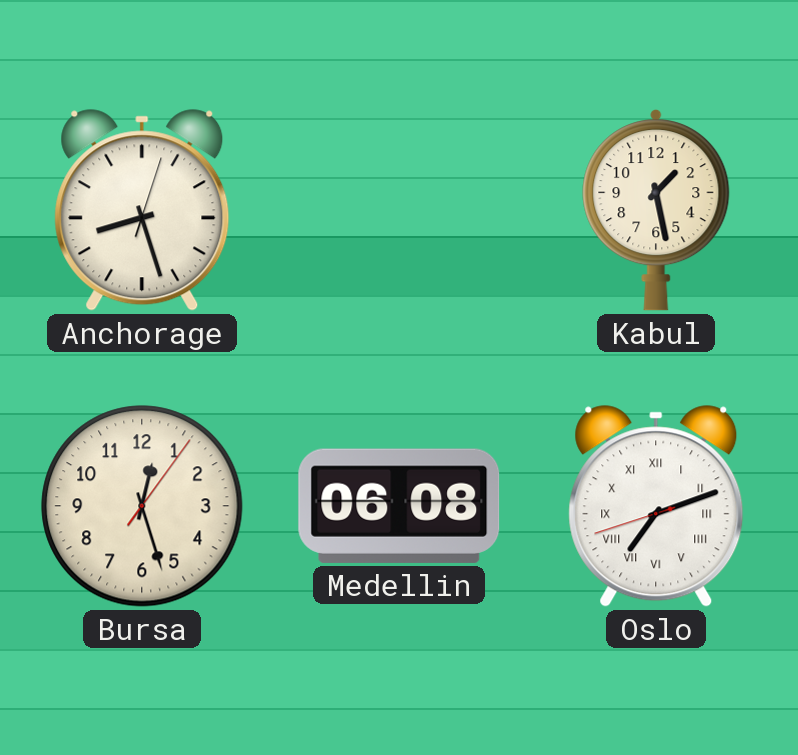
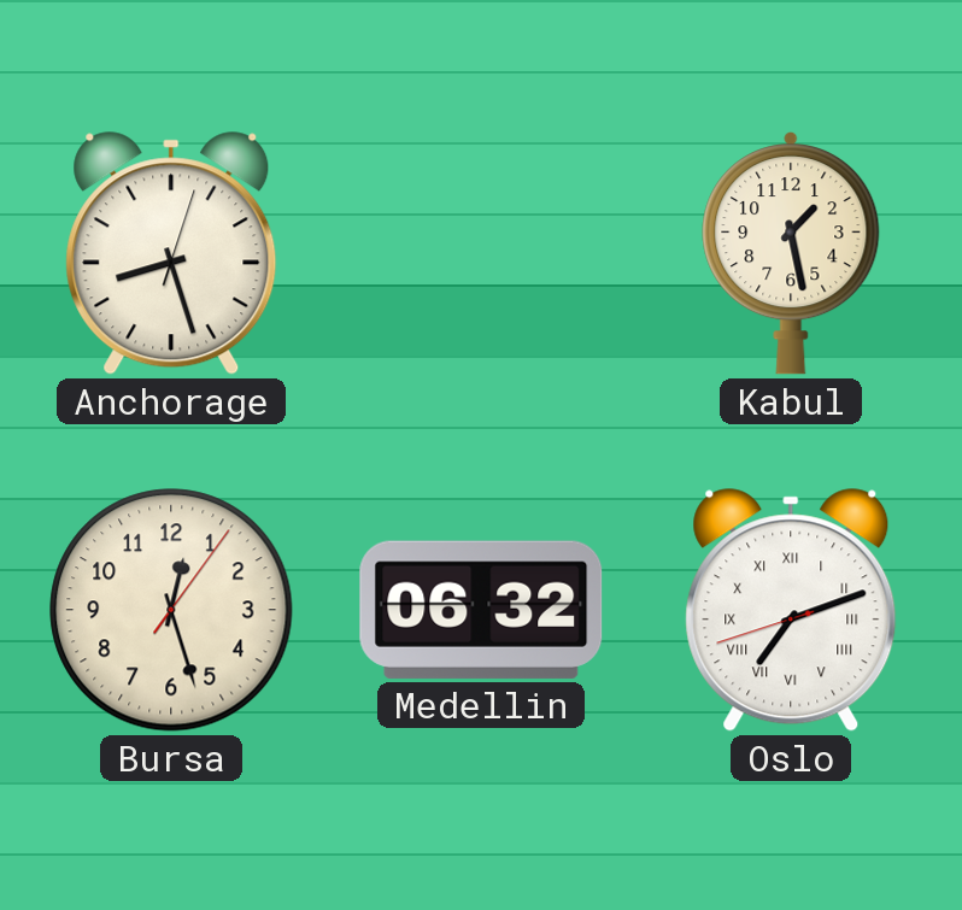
Medellin: 06:08 -> 06:32
